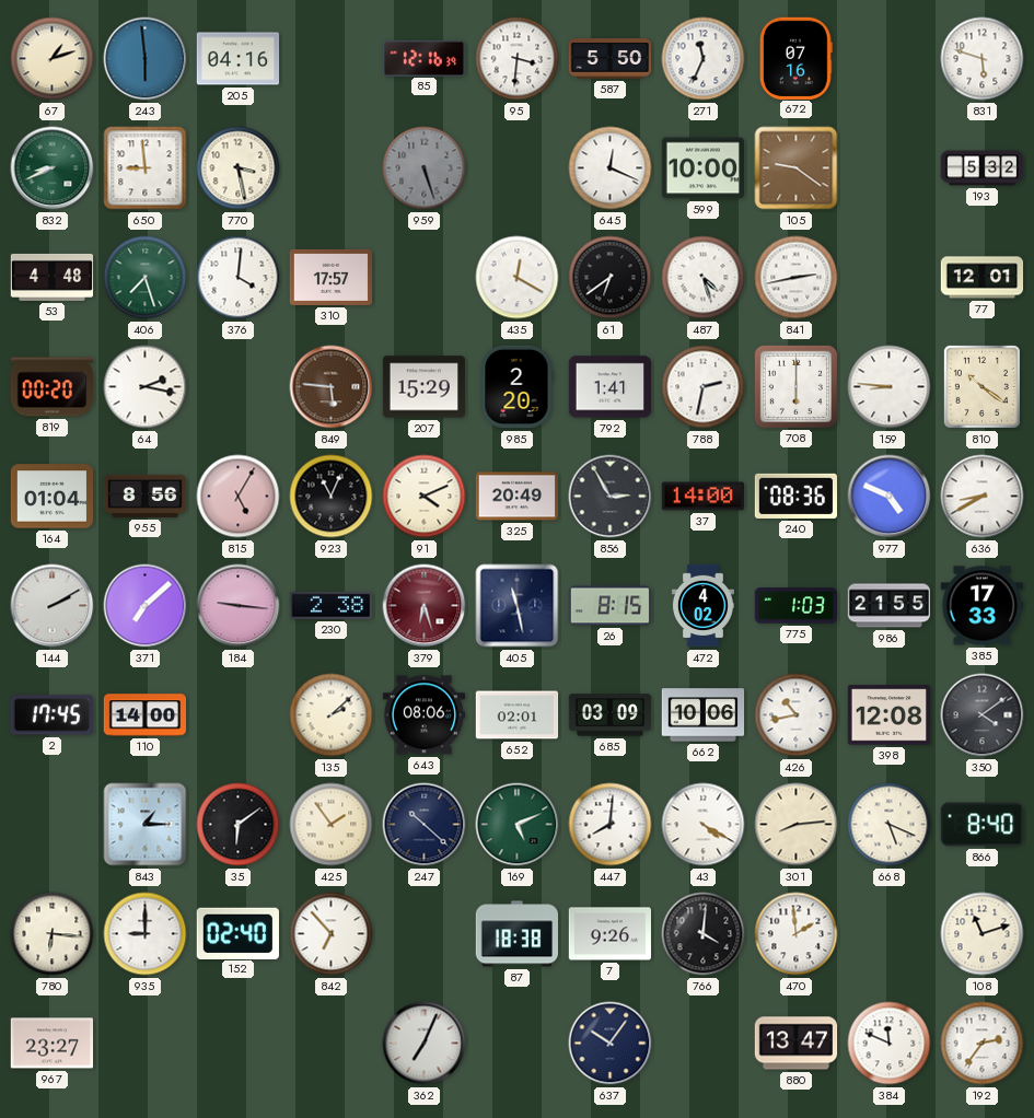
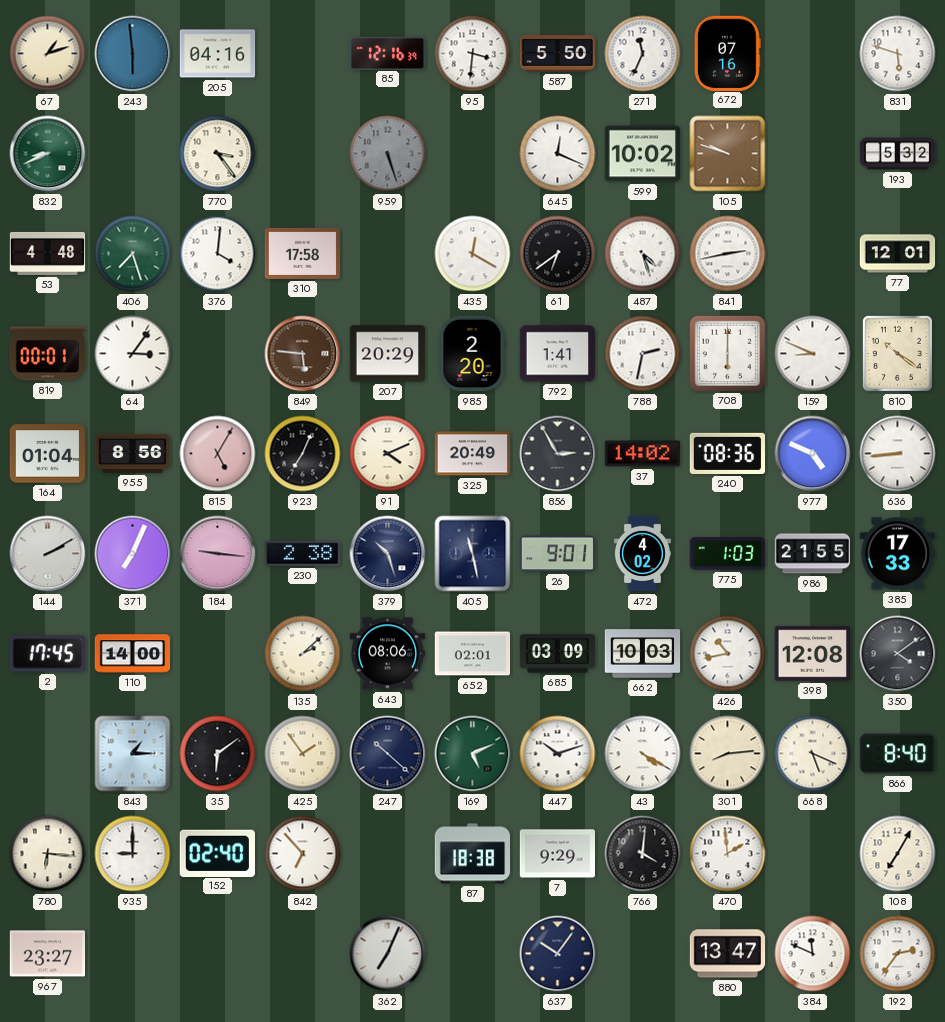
650: 8:59 -> none
770: 3:28 -> 3:24
599: 10:00 -> 10:02
105: 9:21 -> 9:48
310: 17:57 -> 17:58
819: 00:20 -> 00:01
64: 2:17 -> 3:06
207: 15:29 -> 20:29
159: 8:46 -> 8:49
923: 11:04 -> 7:04
37: 14:00 -> 14:02
636: 8:40 -> 8:44
371: 7:08 -> 7:04
379: 6:27 -> 10:27
379 dial: burgundy -> navy
26: 8:15 -> 9:01
662: 10:06 -> 10:03
447: 8:01 -> 10:12
7: 9:26 -> 9:29
108: 11:12 -> 7:05
